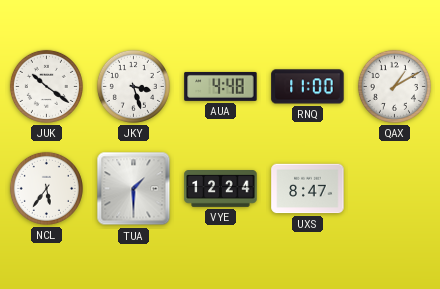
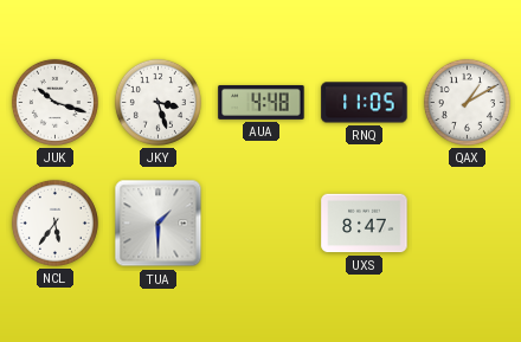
JUK: 10:21 -> 10:18
RNQ: 11:00 -> 11:05
VYE: 12:24 -> none
